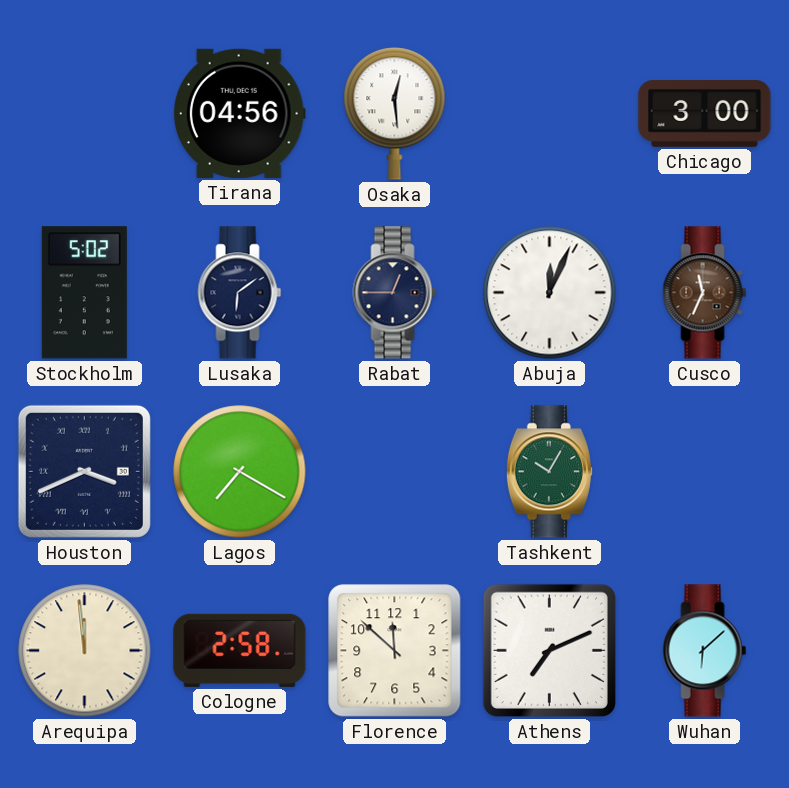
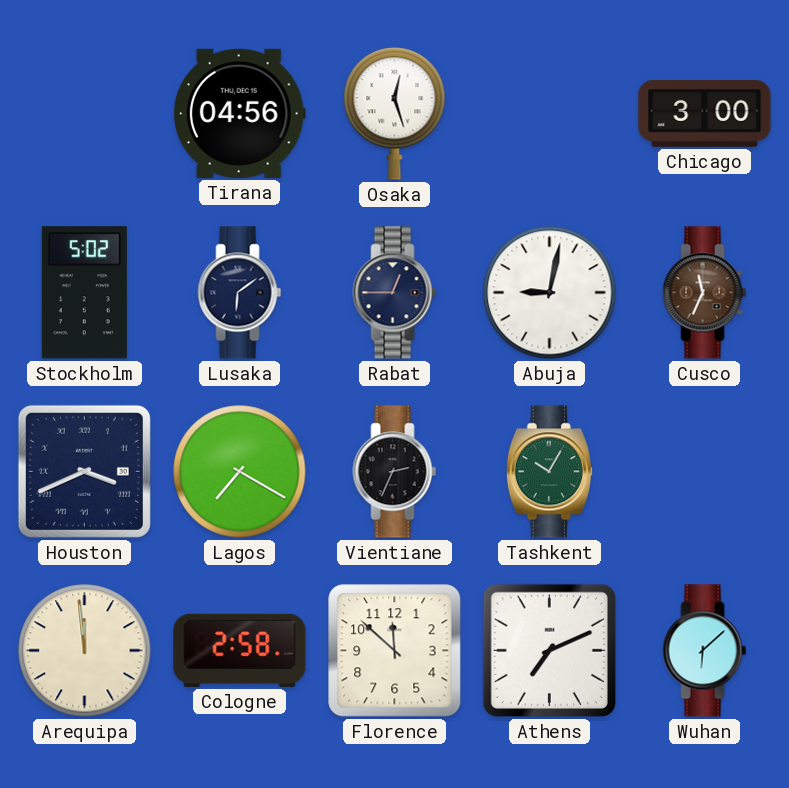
Osaka: 12:29 -> 12:27
Abuja: 12:04 -> 9:02
Vientiane: none -> 2:34
